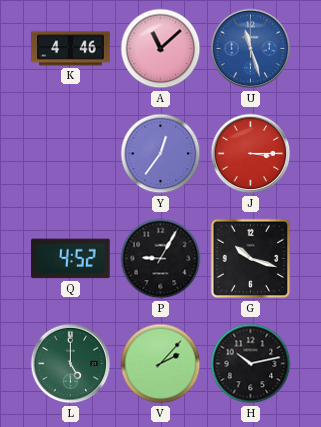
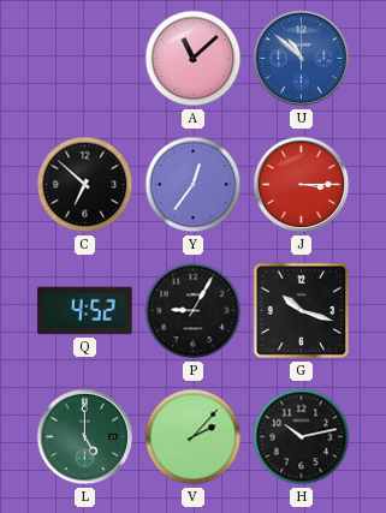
K: 4:46 -> none
U: 11:27 -> 10:52
C: none -> 6:52
